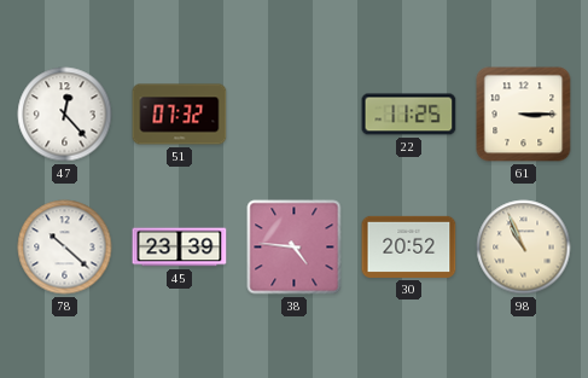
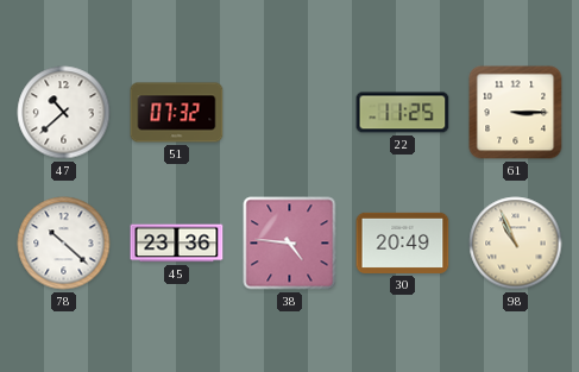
47: 12:23 -> 10:38
45: 23:39 -> 23:36
30: 20:52 -> 20:49
